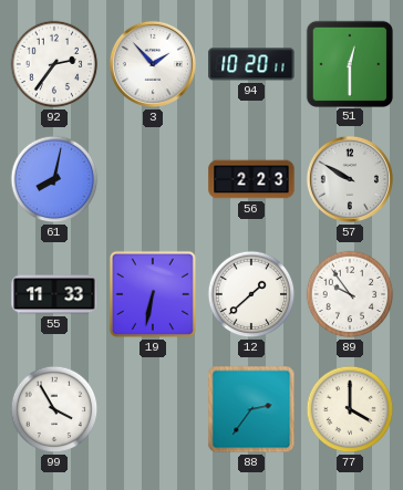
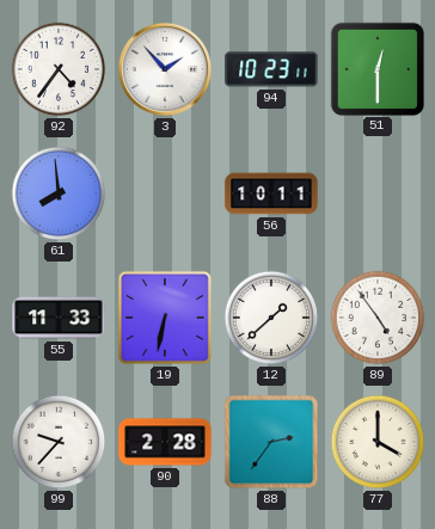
92: 2:36 -> 4:36
94: 10:20 -> 10:23
61: 8:02 -> 7:59
56: 2:23 -> 10:11
57: 9:50 -> none
89: 9:54 -> 4:54
99: 3:55 -> 9:37
90: none -> 2:28
